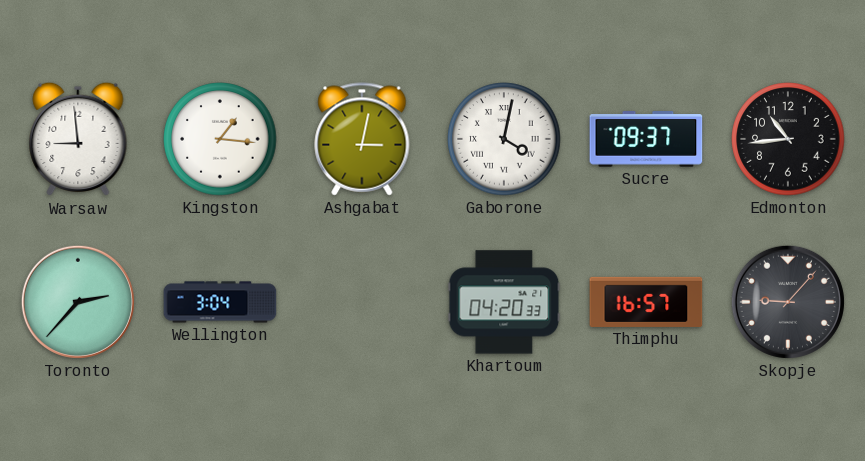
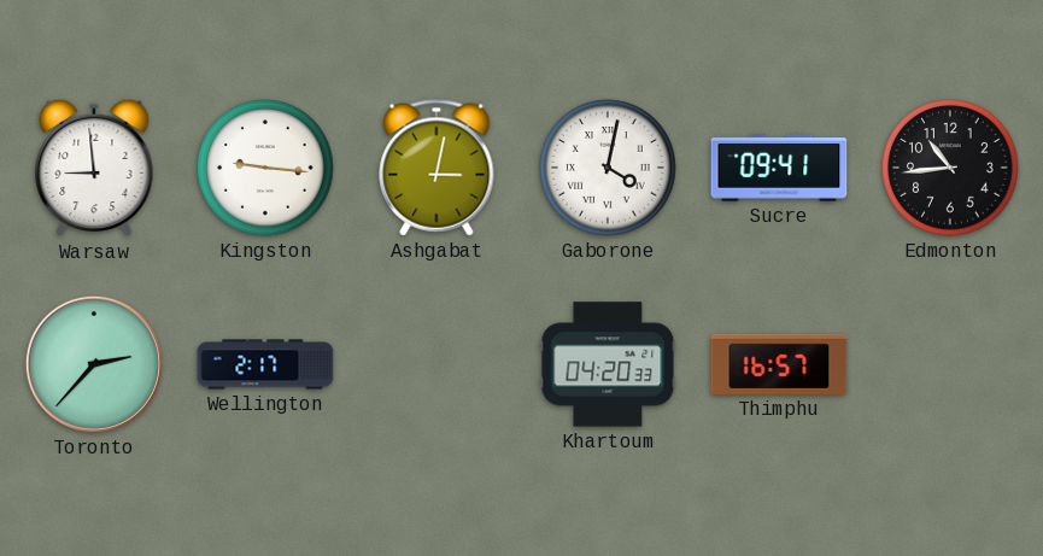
Kingston: 1:16 -> 9:16
Sucre: 09:37 -> 09:41
Wellington: 3:04 -> 2:17
Skopje: 9:07 -> none
